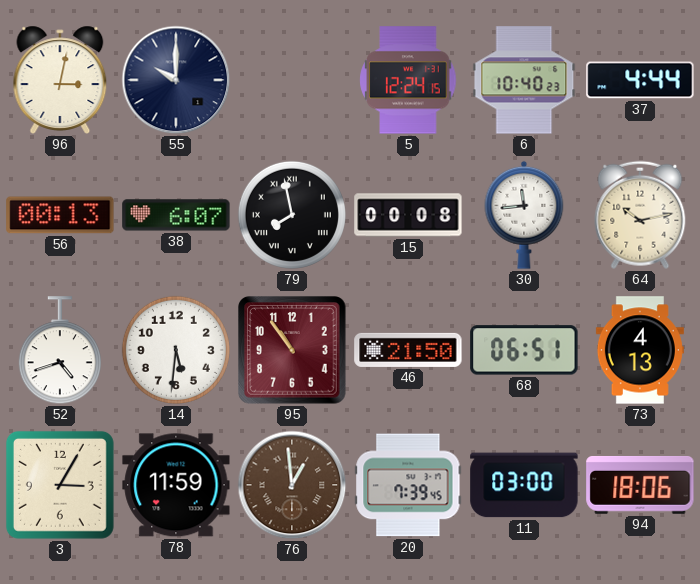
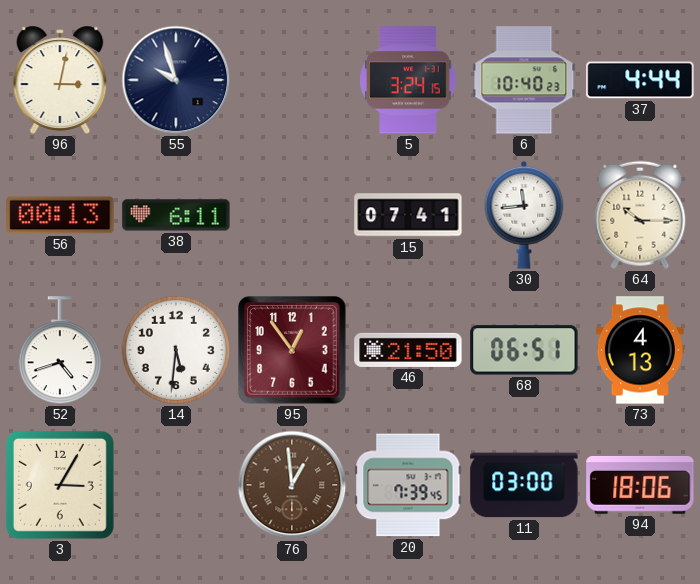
55: 10:00 -> 9:57
5: 12:24 -> 3:24
38: 6:07 -> 6:11
79: 7:58 -> none
15: 00:08 -> 07:41
64: 10:13 -> 10:15
95: 10:54 -> 12:54
78: 11:59 -> none
